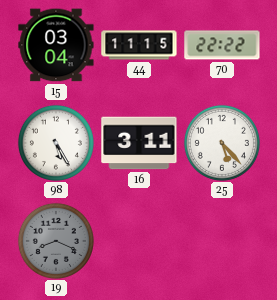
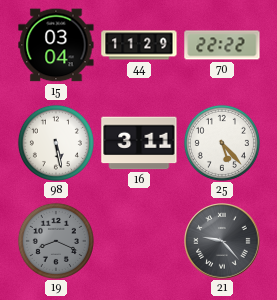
44: 11:15 -> 11:29
98: 5:25 -> 5:28
21: none -> 9:23
